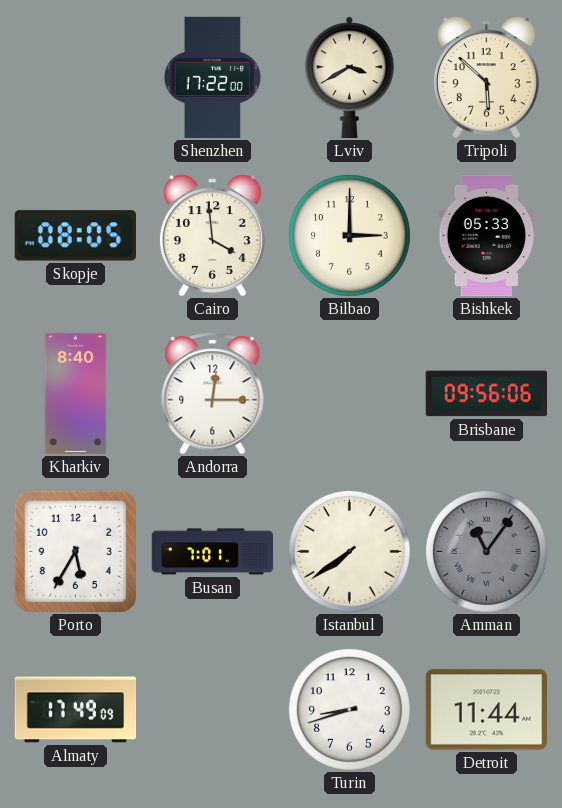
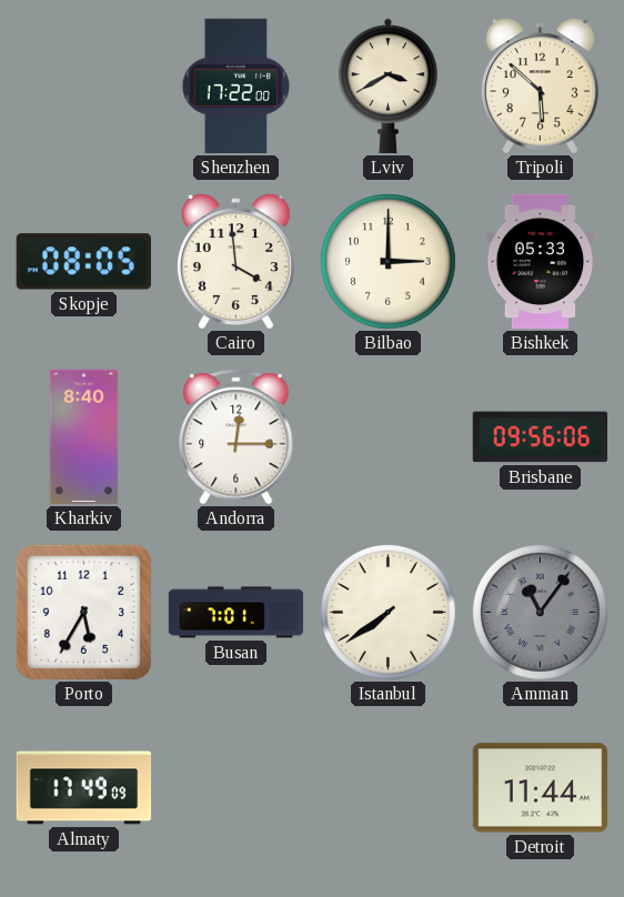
Turin: 8:42 -> none
